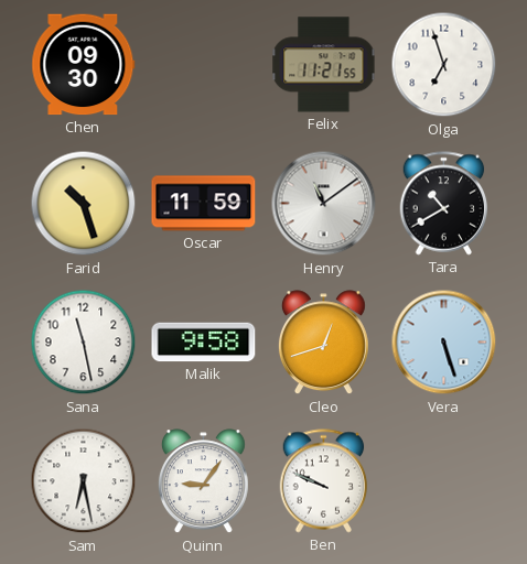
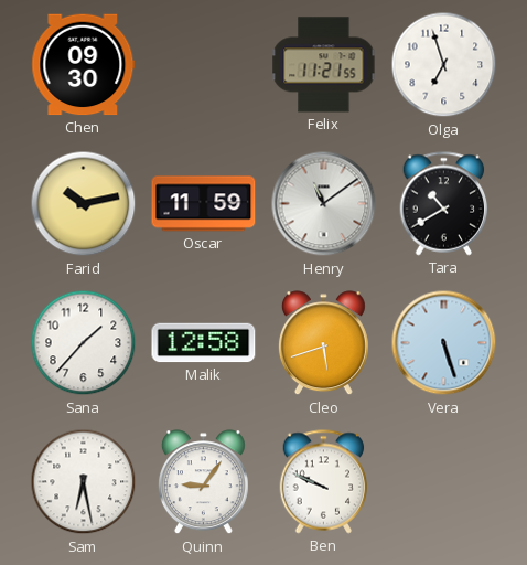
Farid: 10:27 -> 10:13
Sana: 11:28 -> 1:37
Malik: 9:58 -> 12:58
Cleo: 12:42 -> 5:42
